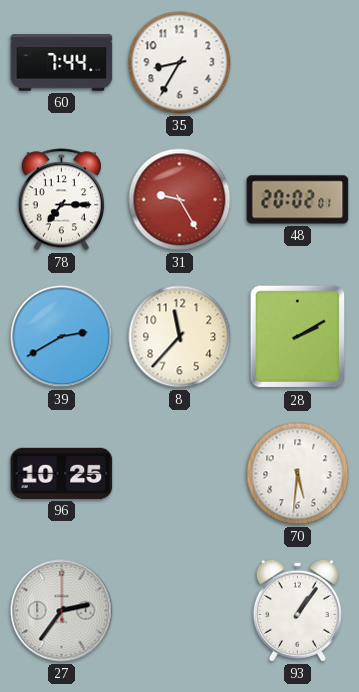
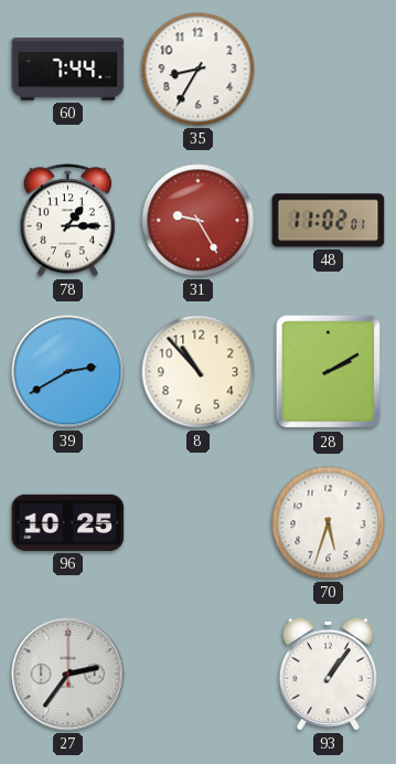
78: 7:15 -> 1:15
48: 20:02 -> 11:02
8: 11:37 -> 10:53
70: 5:31 -> 5:33
